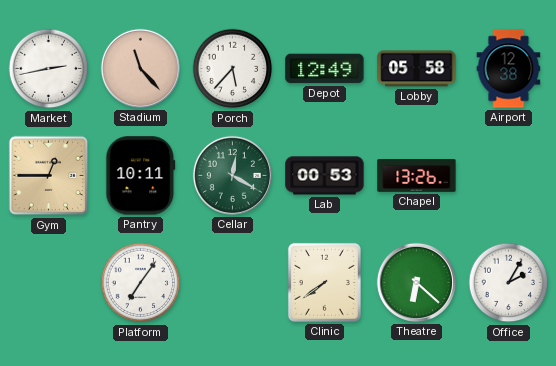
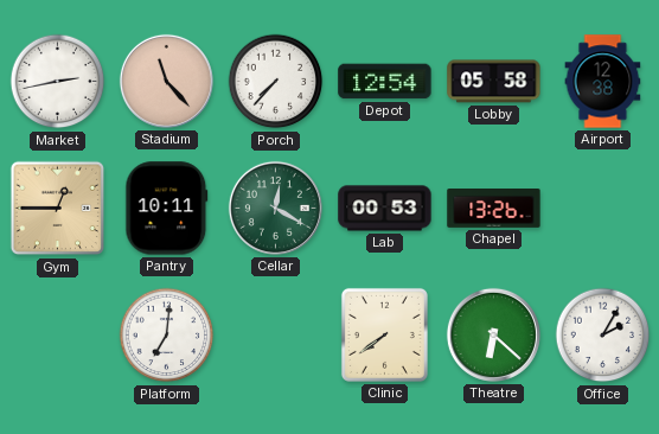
Porch: 5:37 -> 7:37
Depot: 12:49 -> 12:54
Platform: 7:06 -> 7:01
